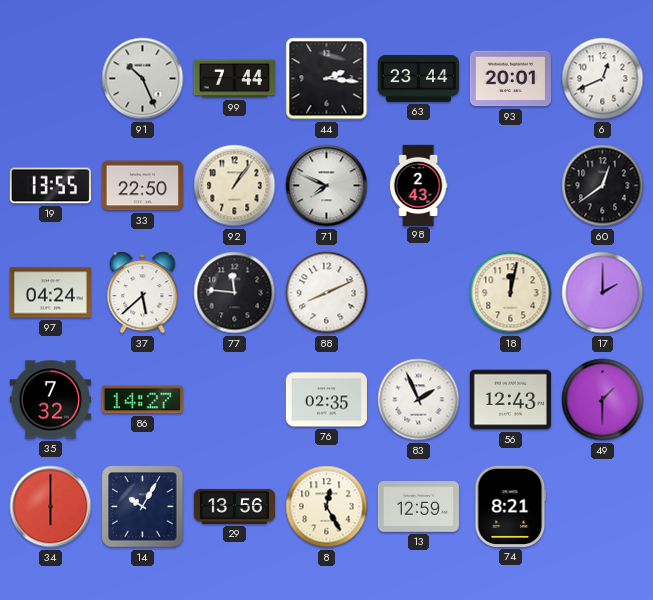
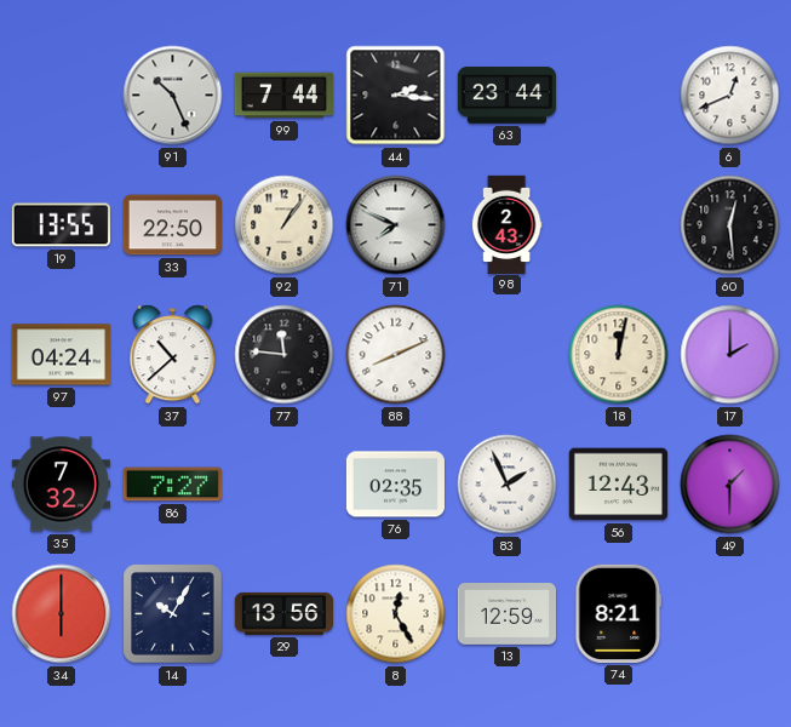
93: 20:01 -> none
60: 12:39 -> 12:29
37: 5:38 -> 10:38
86: 14:27 -> 7:27
